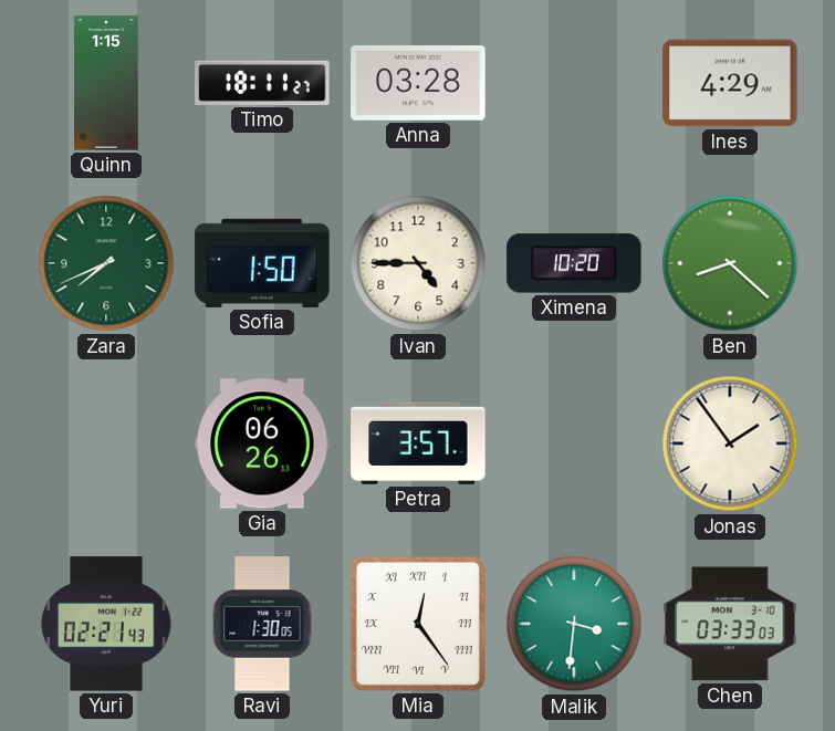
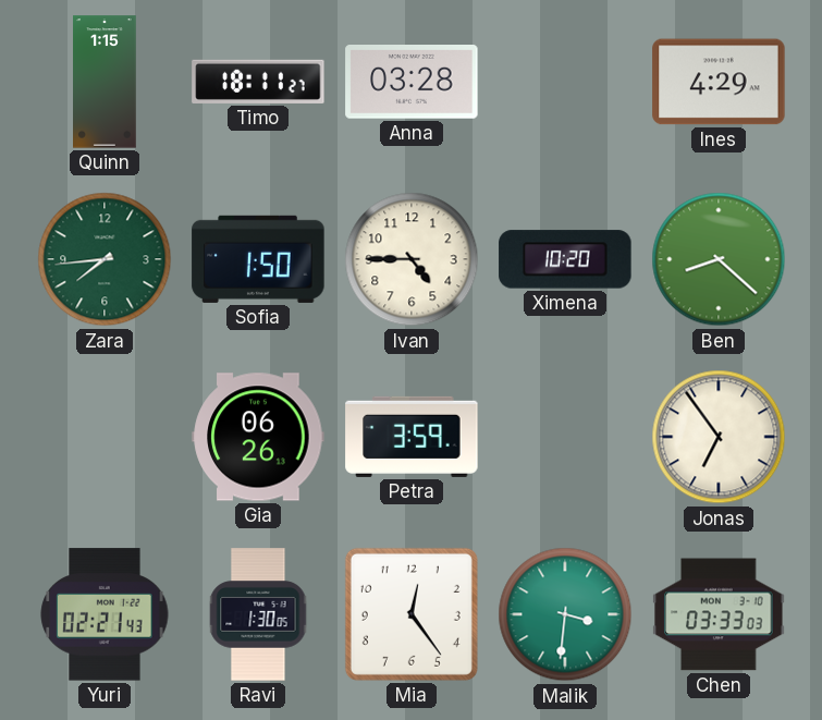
Zara: 7:41 -> 7:44
Petra: 3:57 -> 3:59
Jonas: 1:54 -> 6:54
Mia numerals: Roman -> Arabic
